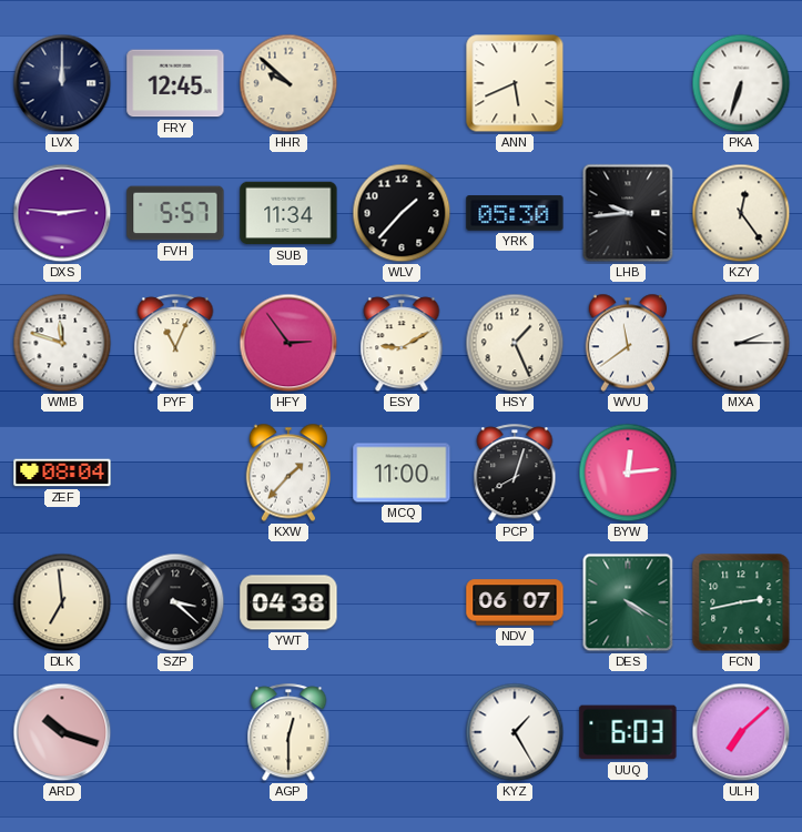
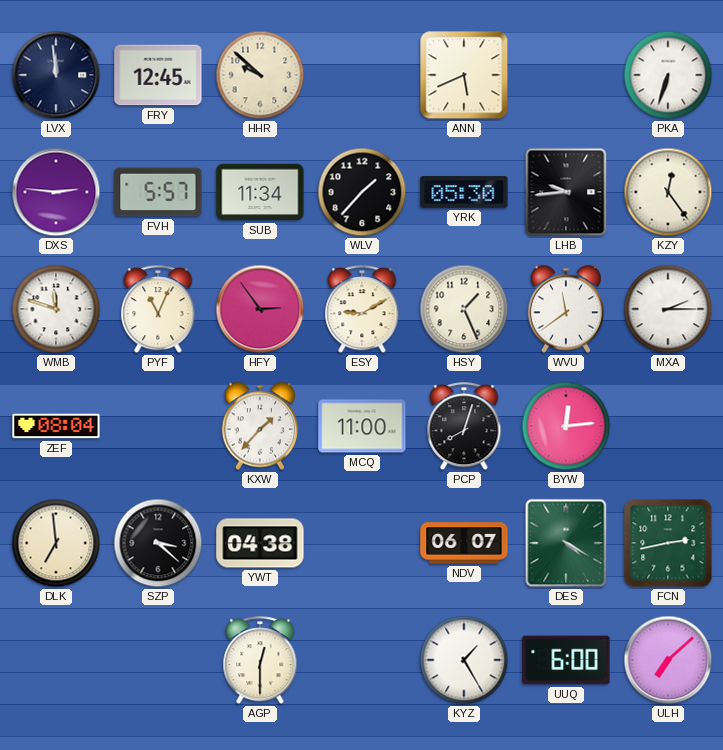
LVX: 12:00 -> 11:59
ARD: 10:18 -> none
UUQ: 6:03 -> 6:00
